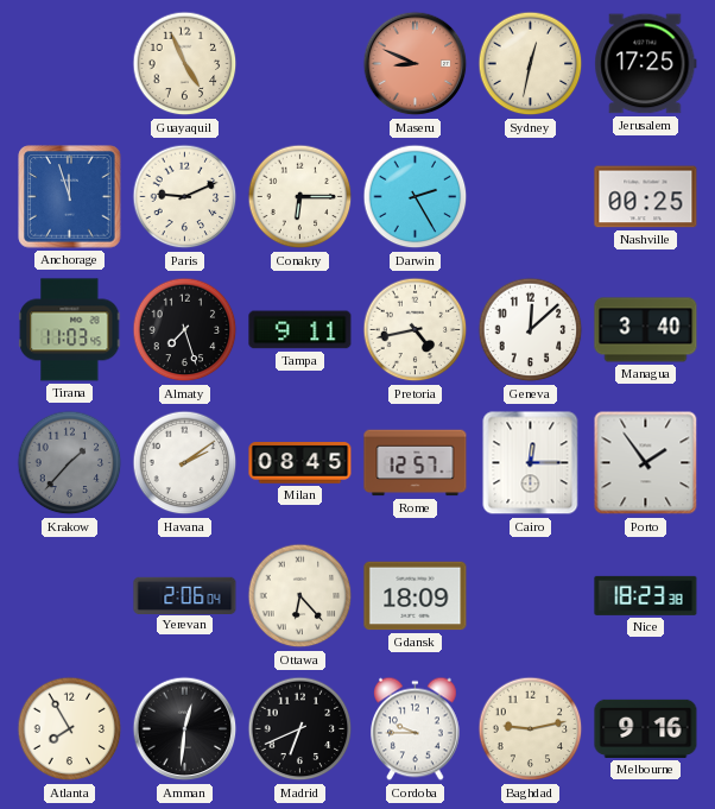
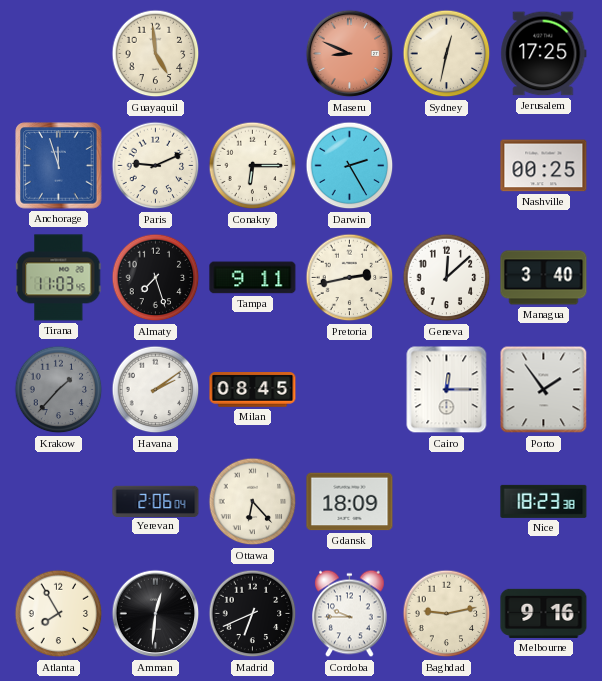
Guayaquil: 4:56 -> 4:59
Pretoria: 4:43 -> 2:43
Rome: 12:57 -> none
